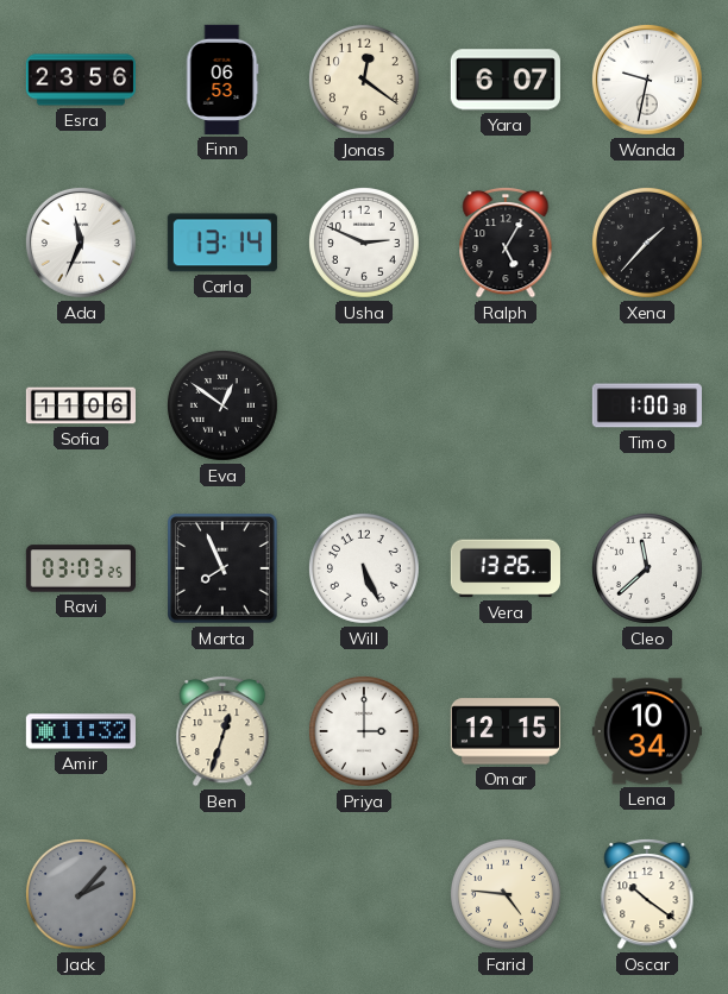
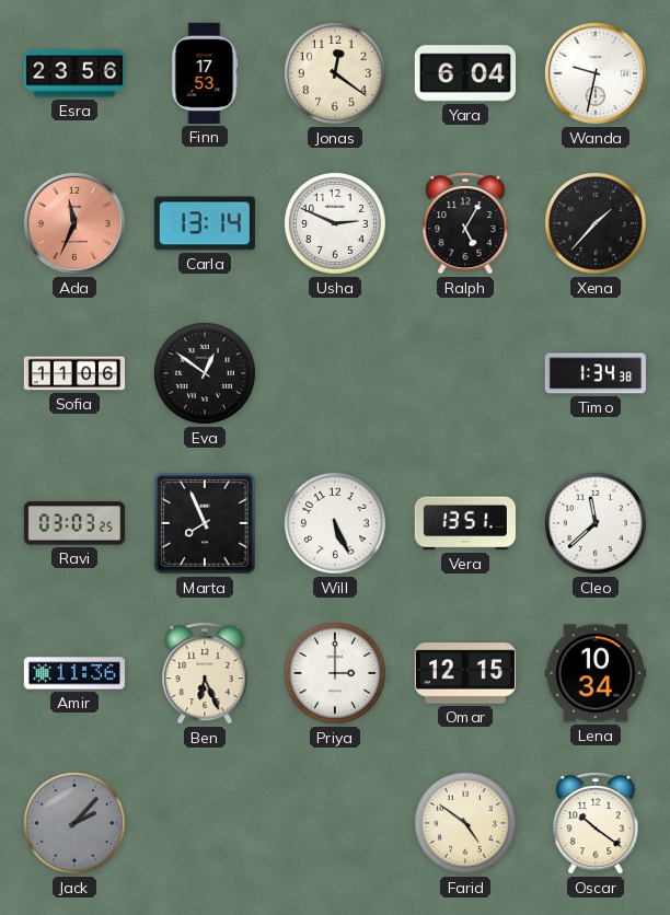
Finn: 06:53 -> 17:53
Yara: 6:07 -> 6:04
Ada dial: white -> salmon
Timo: 1:00 -> 1:34
Vera: 13:26 -> 13:51
Amir: 11:32 -> 11:36
Ben: 12:33 -> 6:26
Farid: 4:46 -> 4:51
